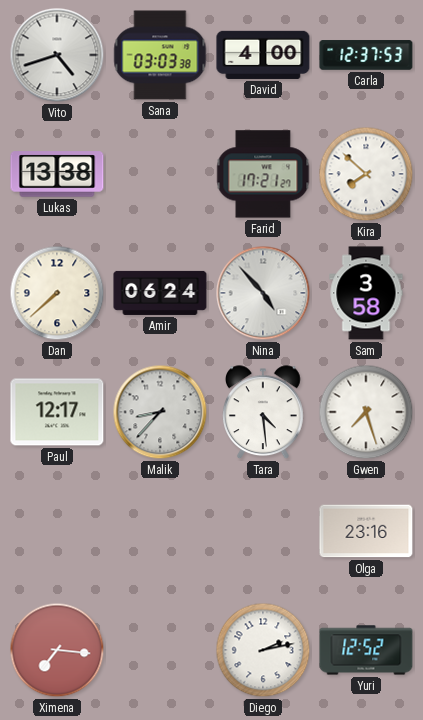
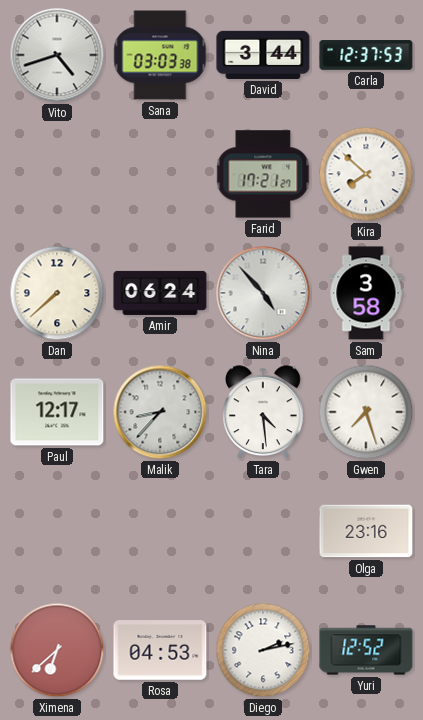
David: 4:00 -> 3:44
Lukas: 13:38 -> none
Ximena: 7:16 -> 6:38
Rosa: none -> 04:53
